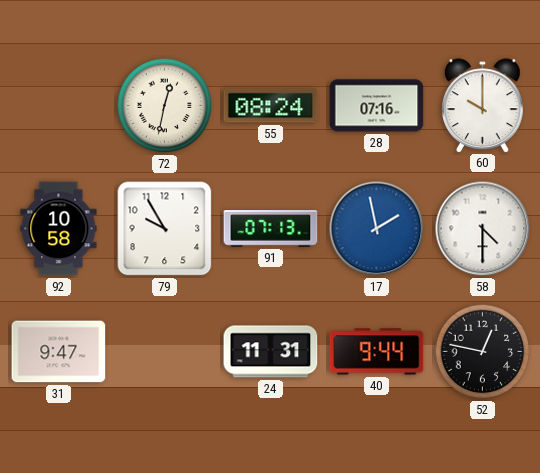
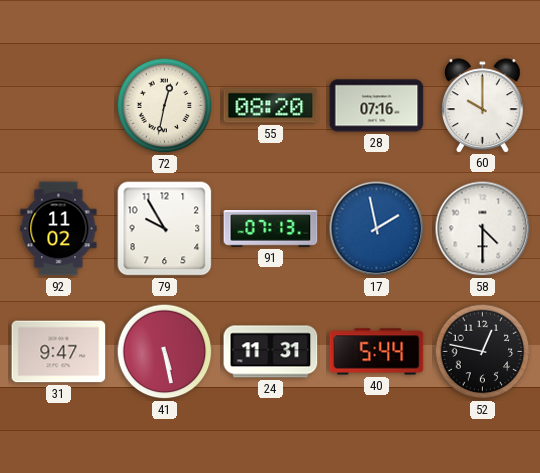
55: 08:24 -> 08:20
92: 10:58 -> 11:02
41: none -> 5:28
40: 9:44 -> 5:44
